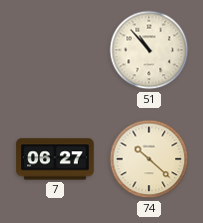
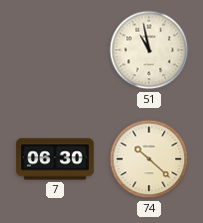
51: 10:53 -> 10:58
7: 06:27 -> 06:30
